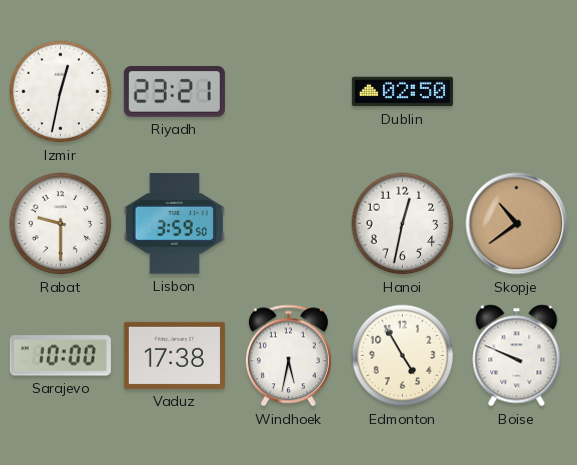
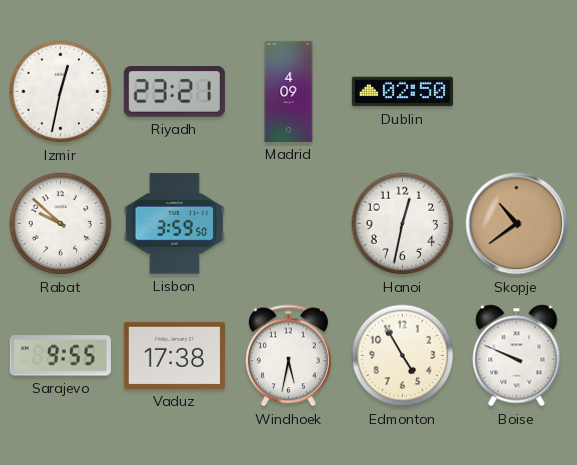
Madrid: none -> 4:09
Rabat: 9:30 -> 9:52
Sarajevo: 10:00 -> 9:55
